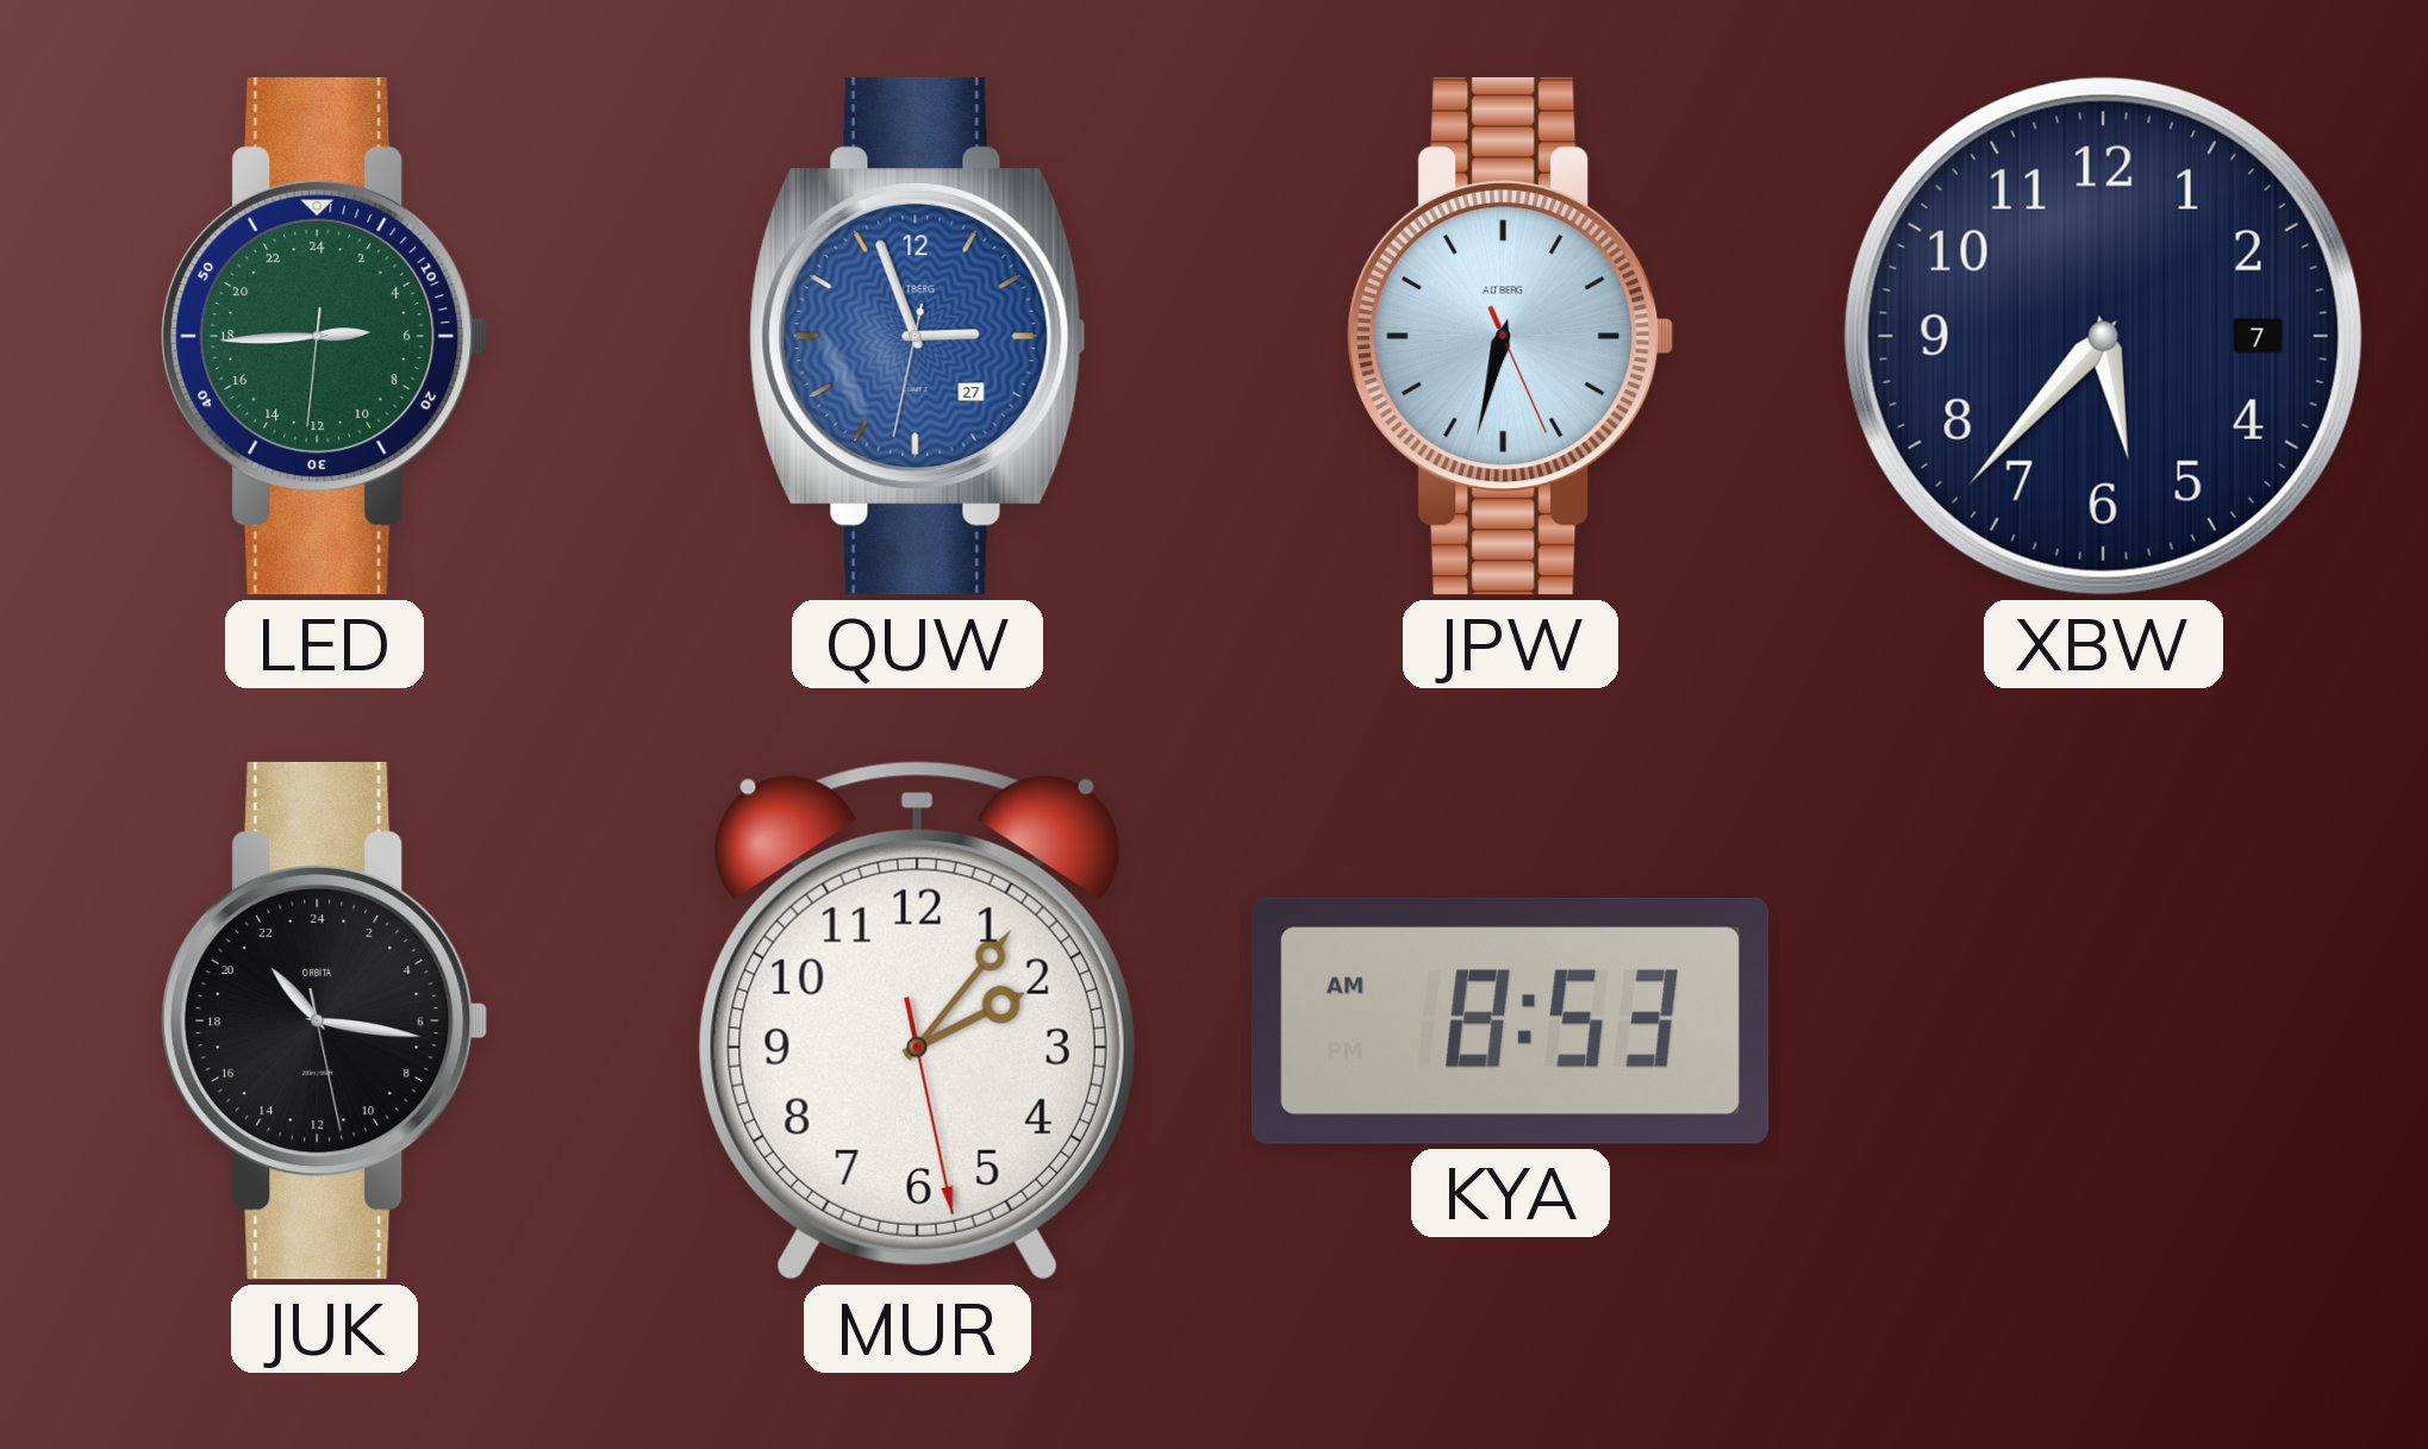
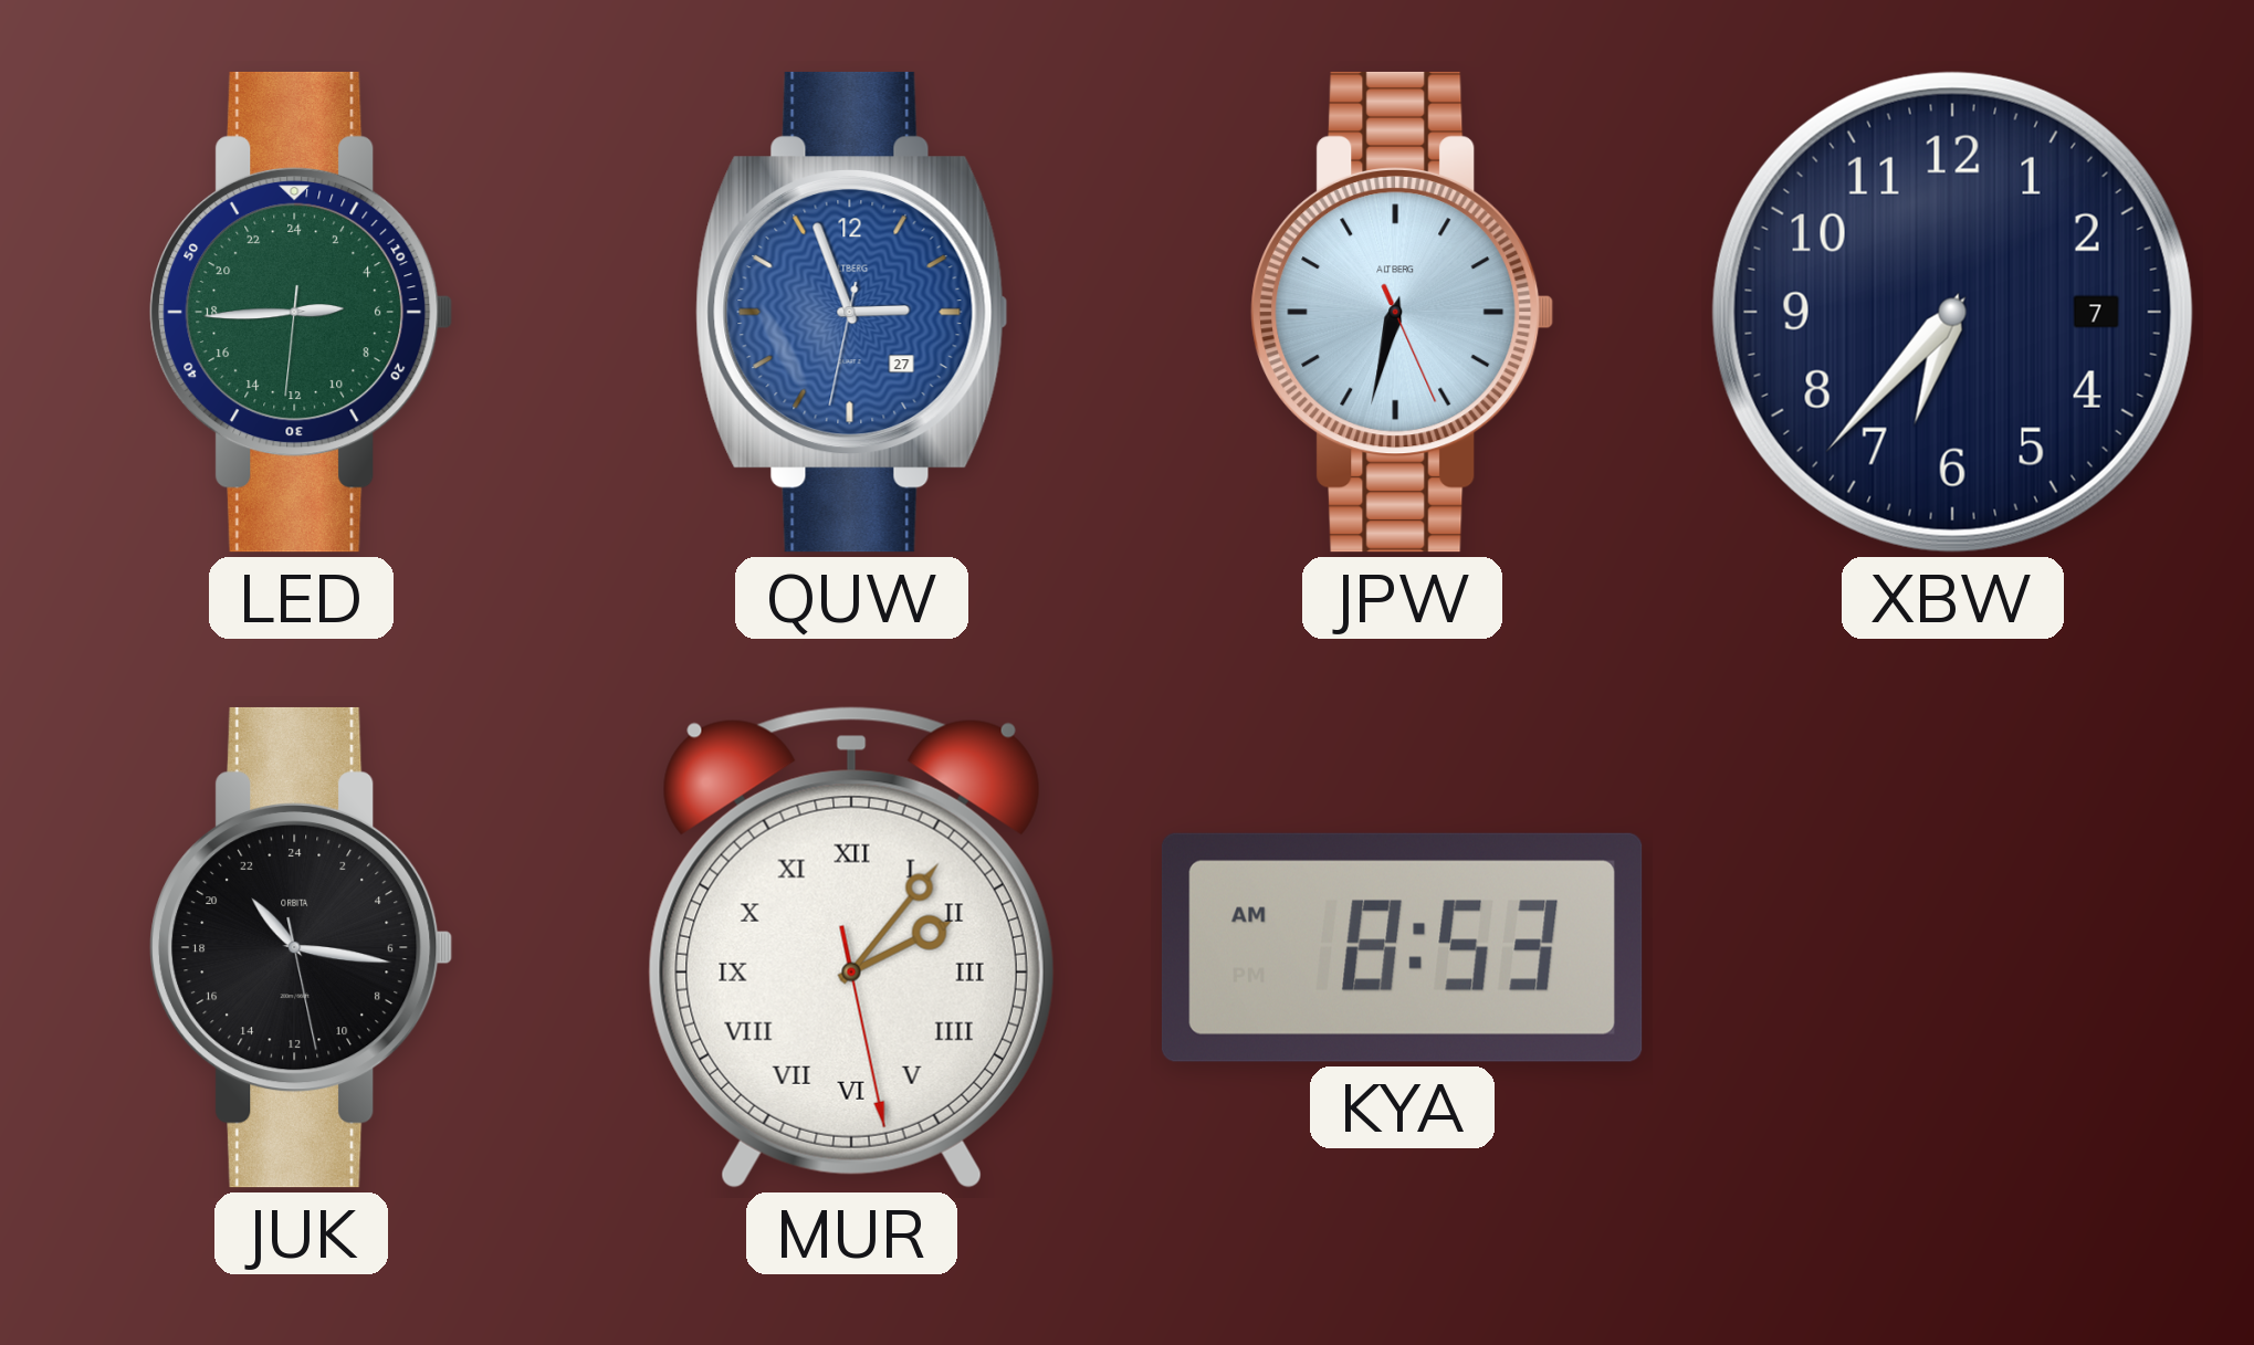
XBW: 5:37 -> 6:37
MUR numerals: Arabic -> Roman
